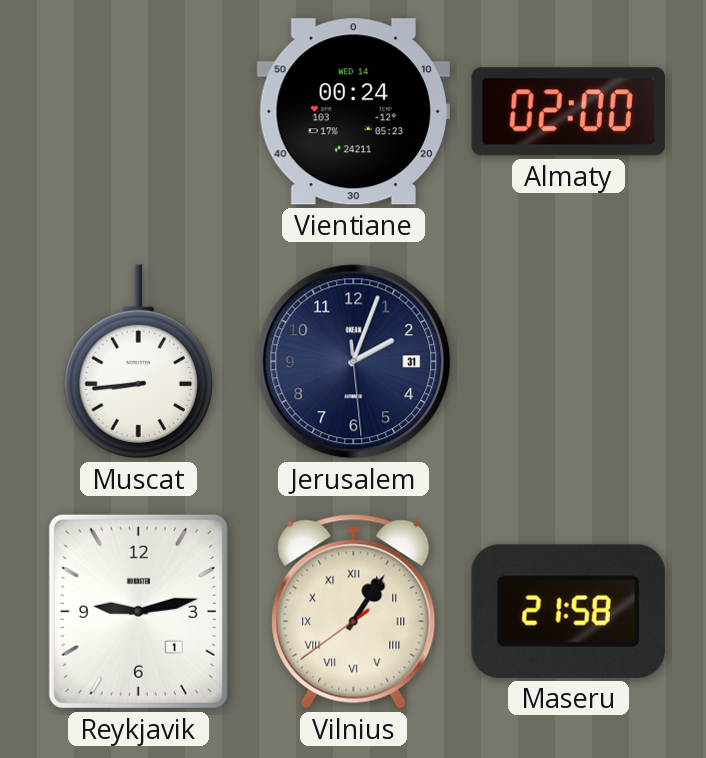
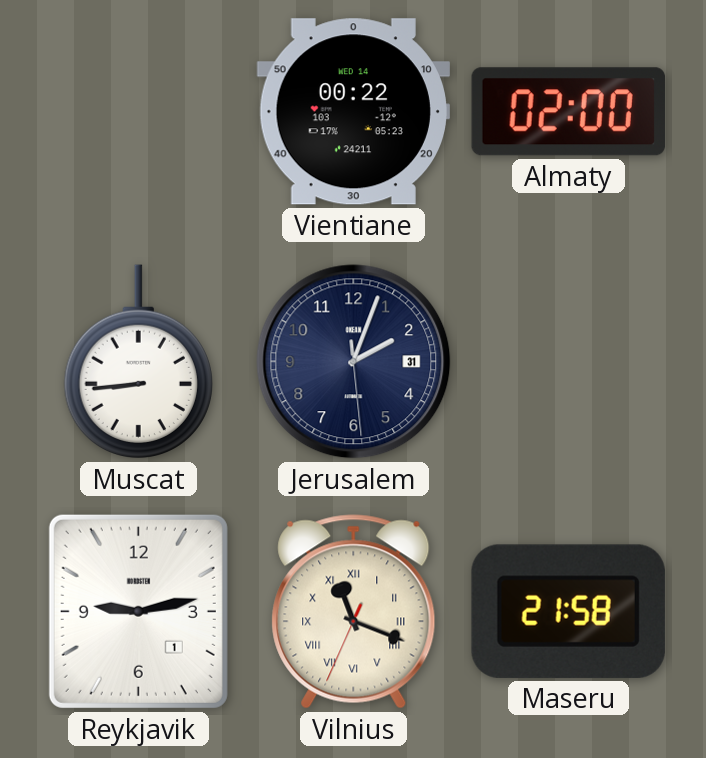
Vientiane: 00:24 -> 00:22
Vilnius: 1:05 -> 11:18
